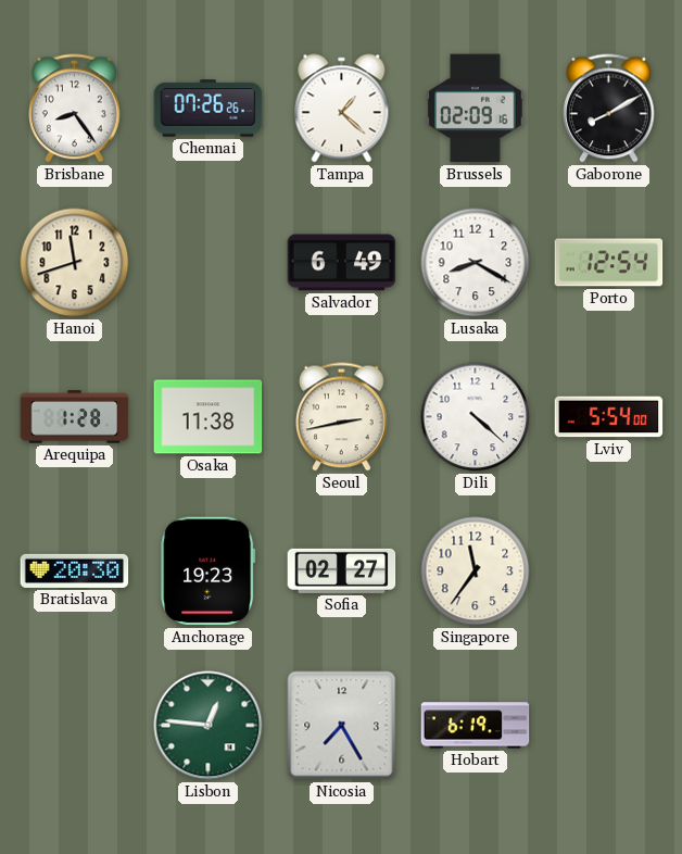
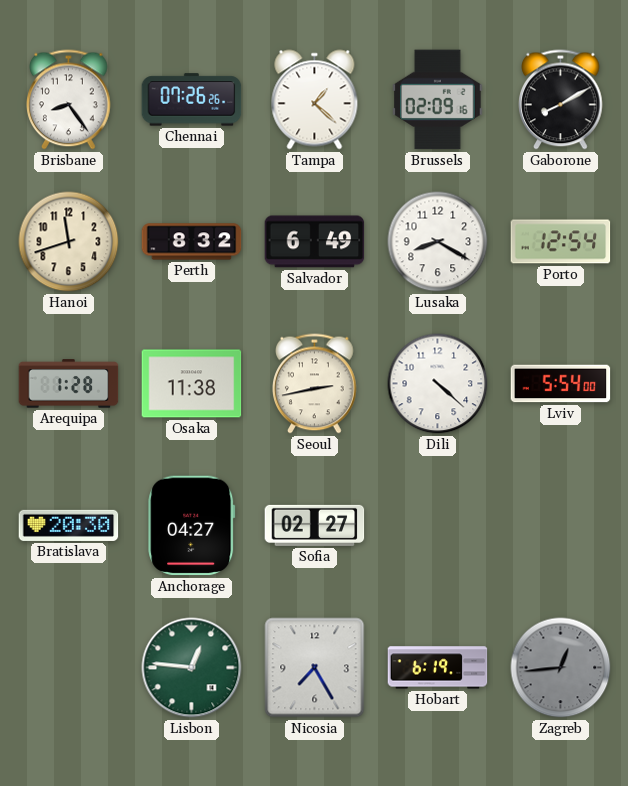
Perth: none -> 8:32
Anchorage: 19:23 -> 04:27
Singapore: 11:36 -> none
Zagreb: none -> 12:44
